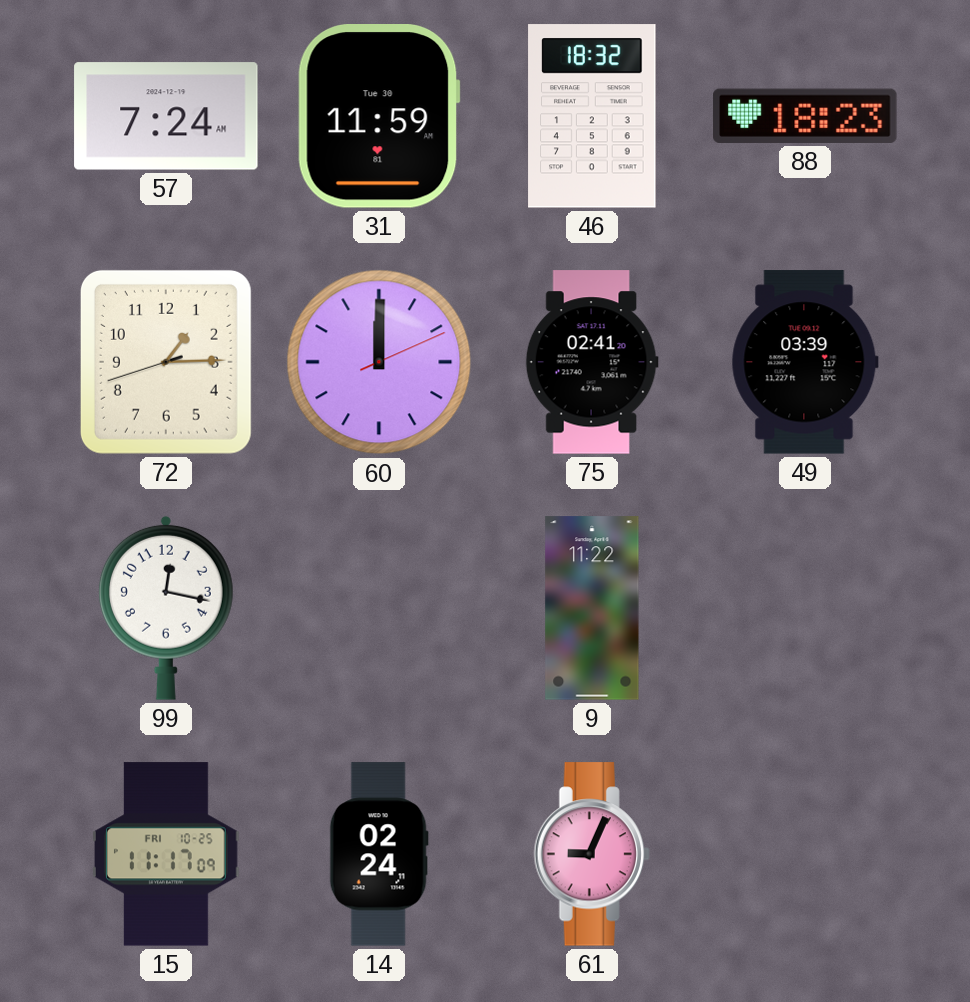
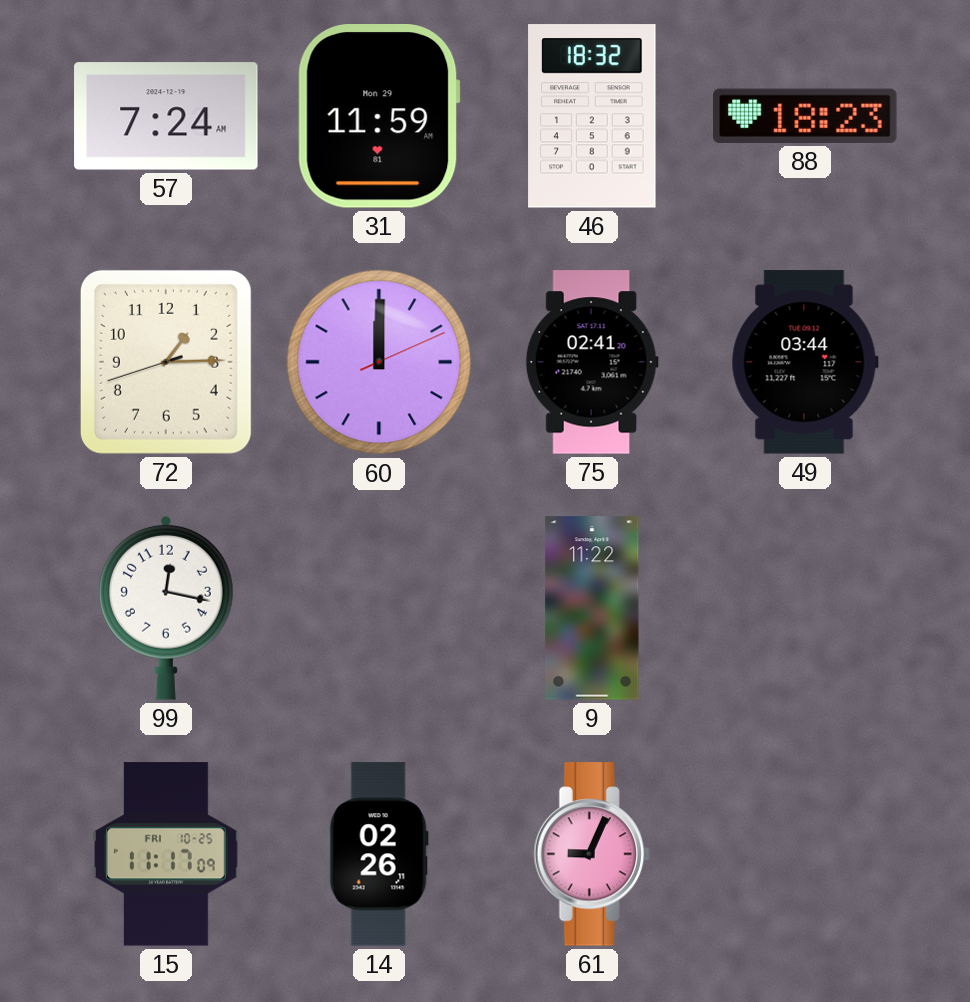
31 date: Tue 30 -> Mon 29
49: 03:39 -> 03:44
14: 02:24 -> 02:26
